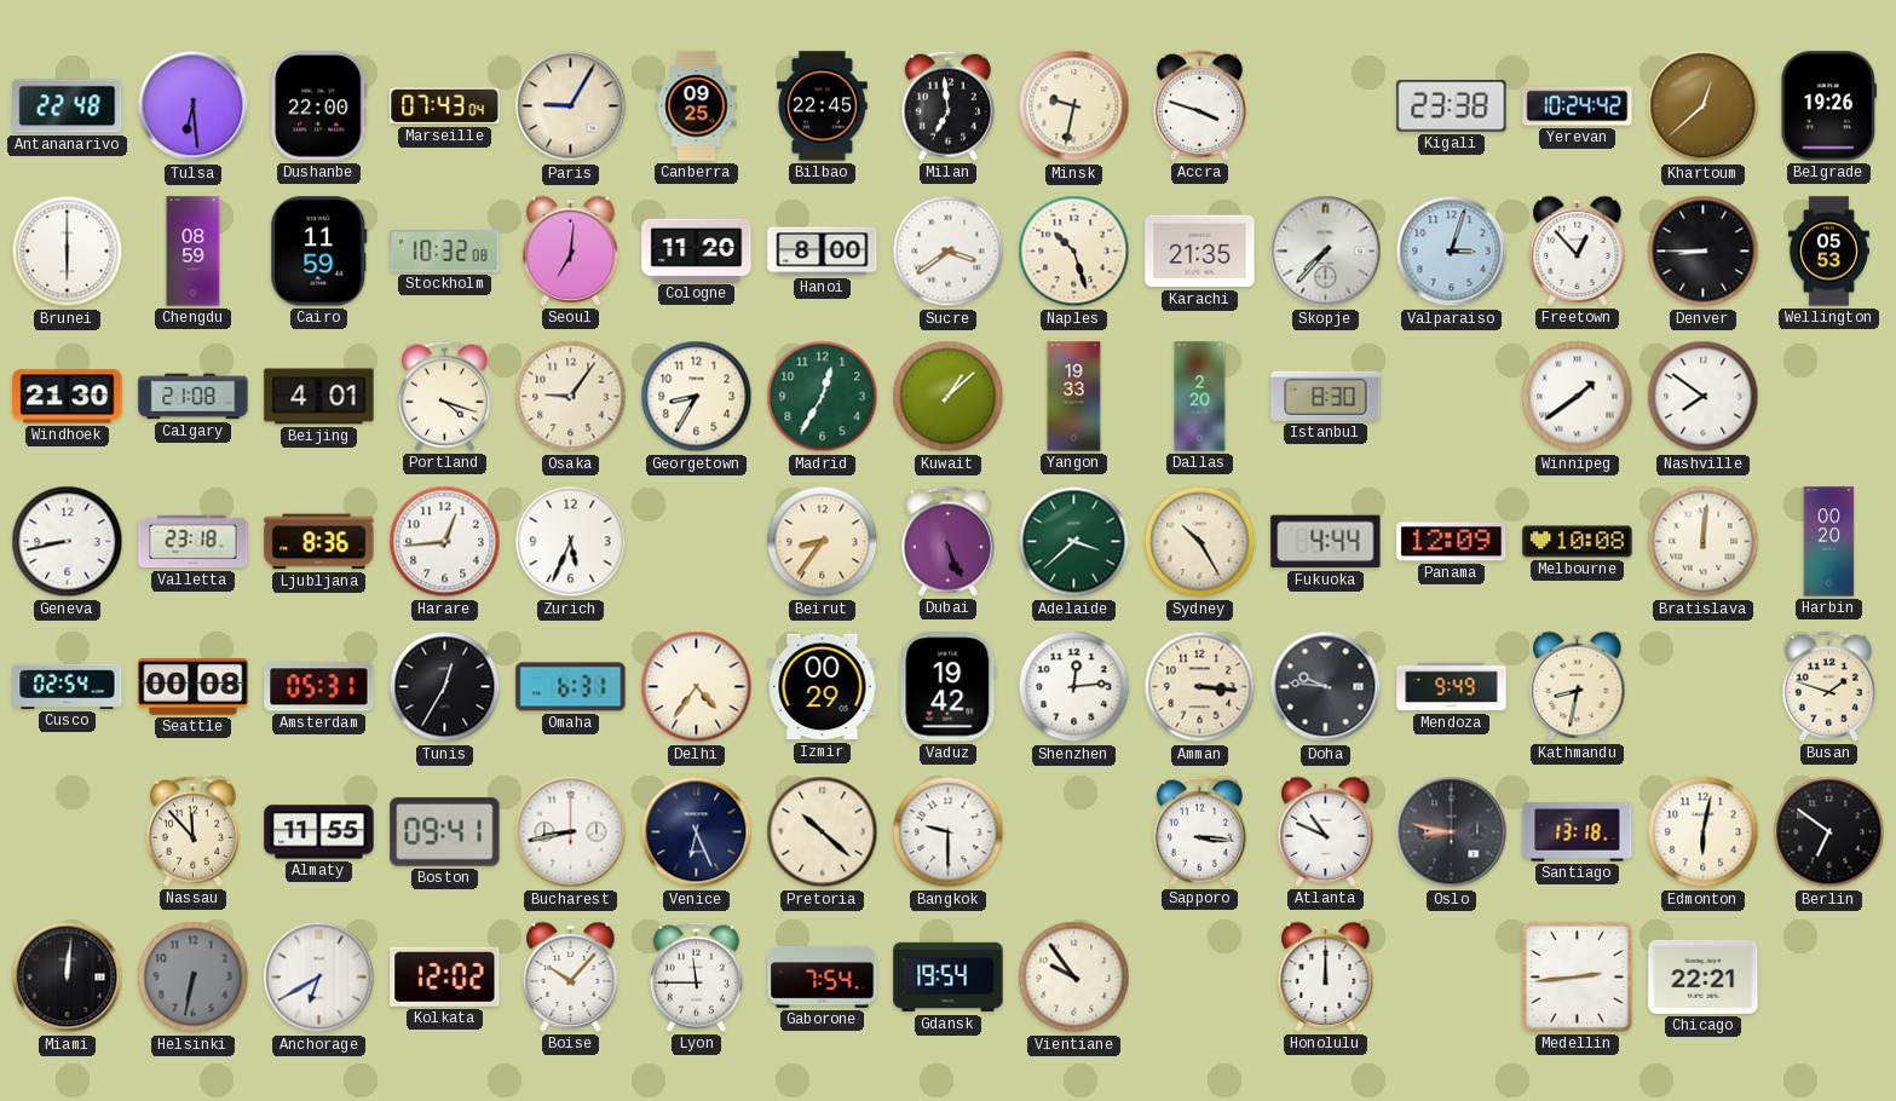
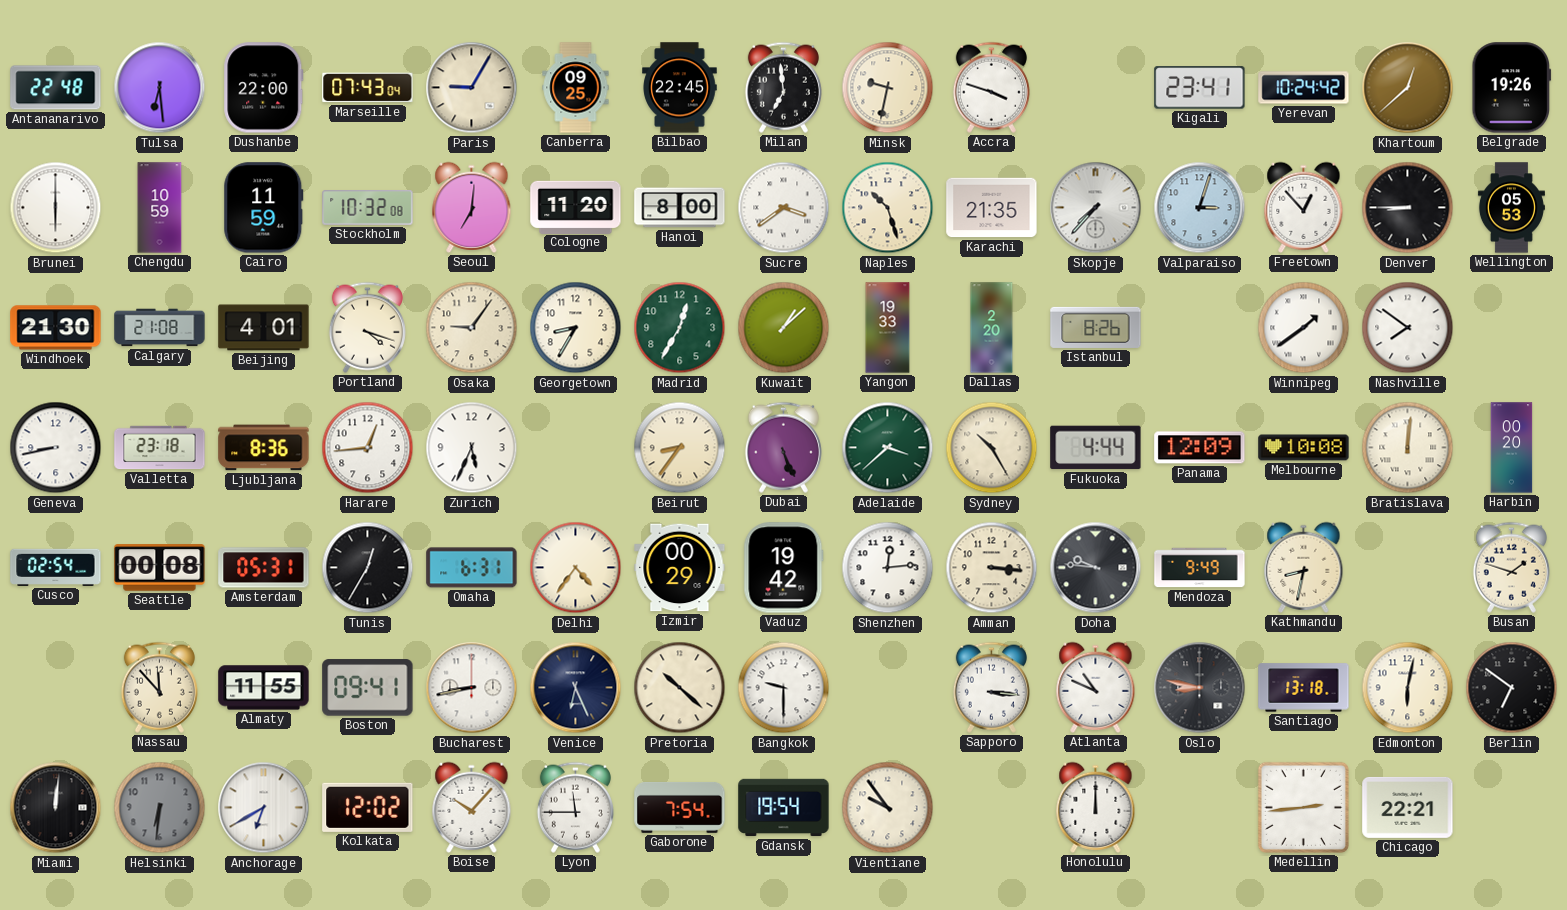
Kigali: 23:38 -> 23:41
Chengdu: 08:59 -> 10:59
Istanbul: 8:30 -> 8:26
Helsinki: 6:32 -> 6:31
